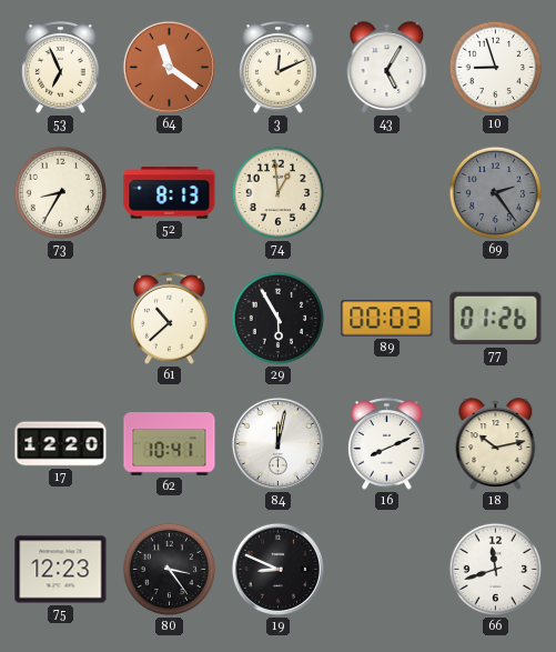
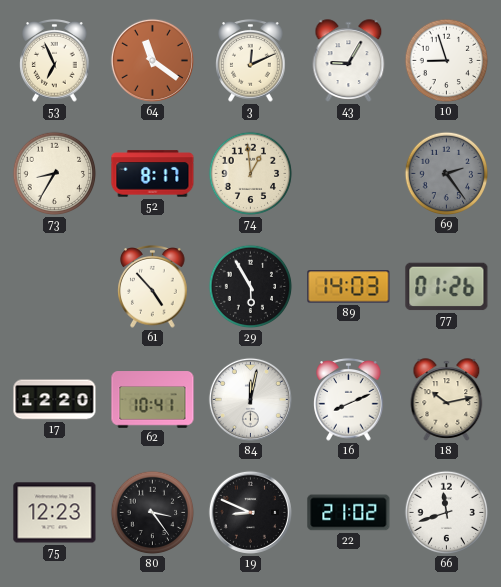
43: 5:05 -> 9:05
52: 8:13 -> 8:17
61: 10:38 -> 4:53
89: 00:03 -> 14:03
22: none -> 21:02
